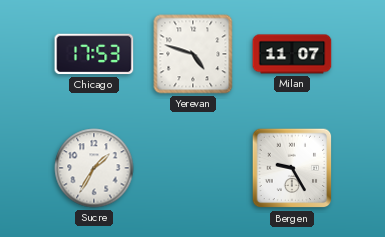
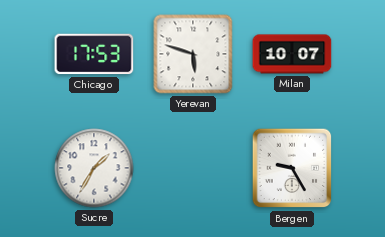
Yerevan: 4:48 -> 5:48
Milan: 11:07 -> 10:07
